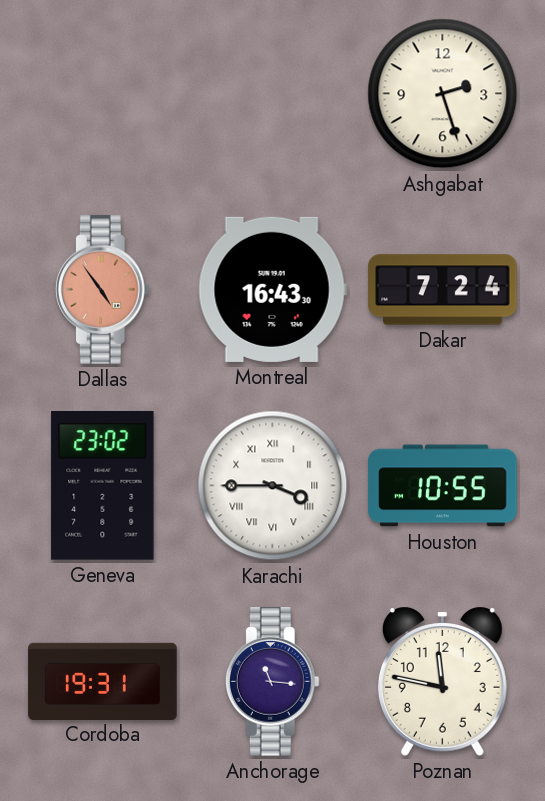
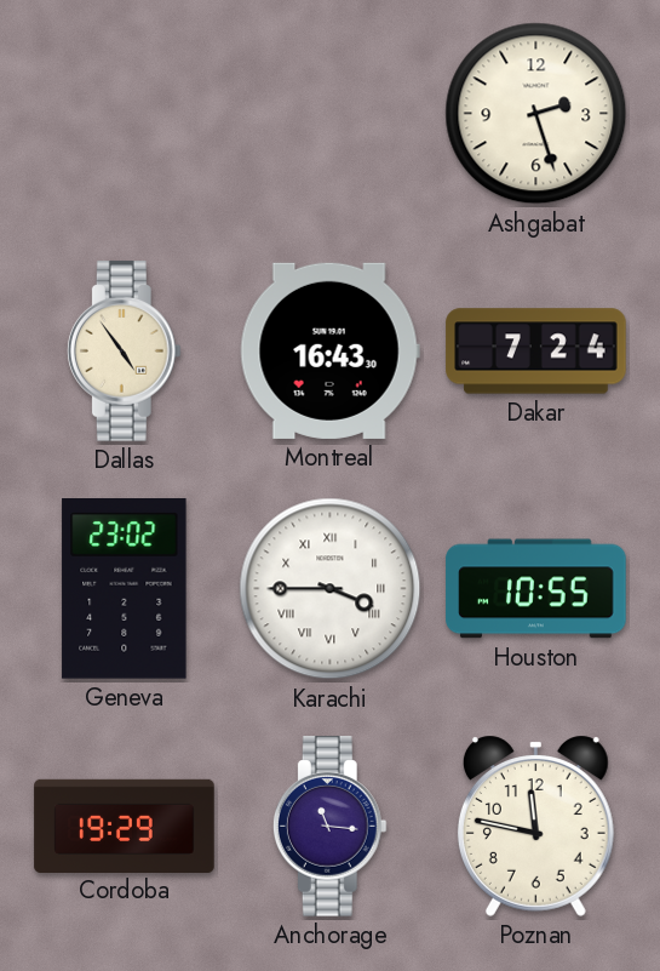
Dallas dial: salmon -> cream
Cordoba: 19:31 -> 19:29
